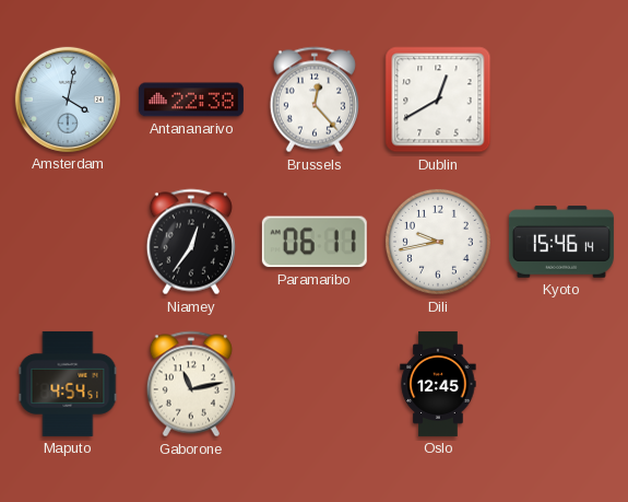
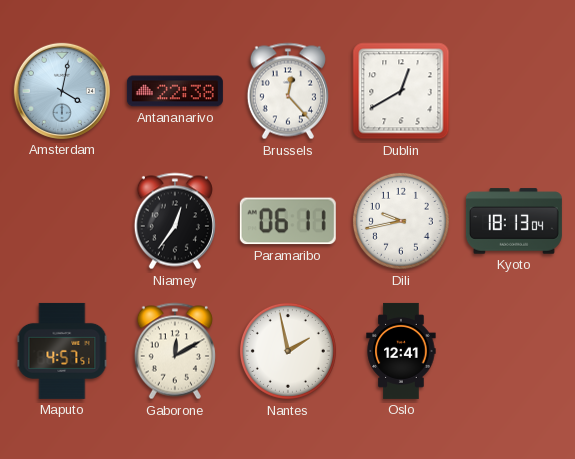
Kyoto: 15:46 -> 18:13
Maputo: 4:54 -> 4:57
Gaborone: 11:13 -> 12:10
Nantes: none -> 1:58
Oslo: 12:45 -> 12:41
